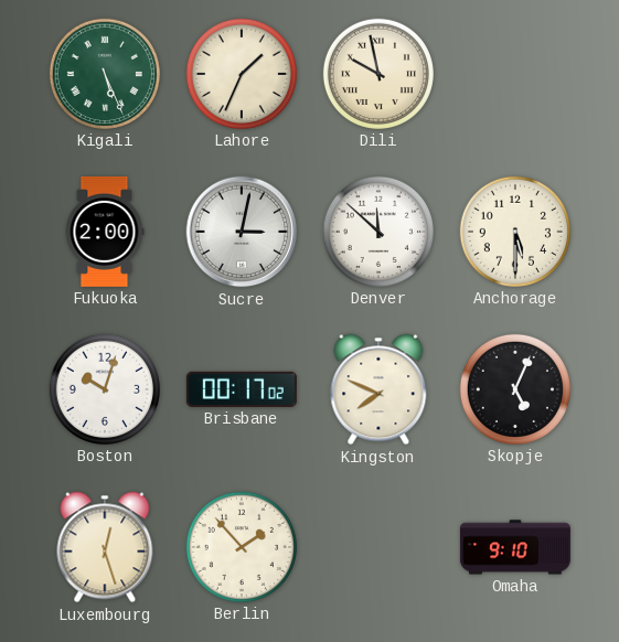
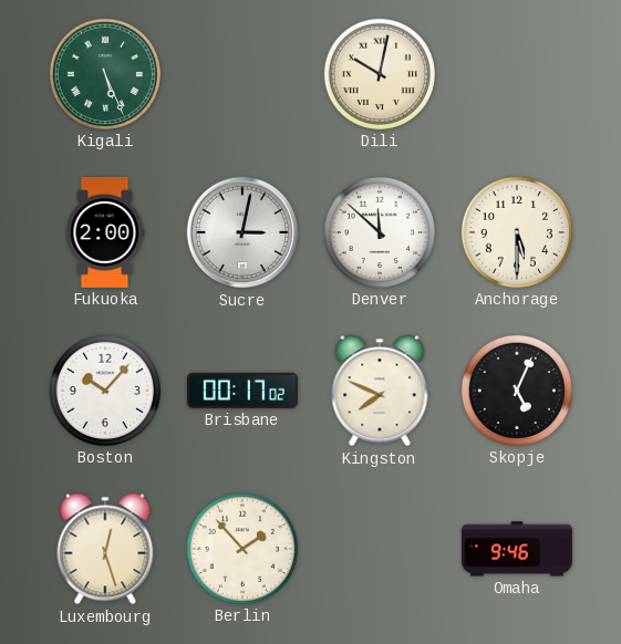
Lahore: 1:34 -> none
Dili: 9:58 -> 10:02
Boston: 10:03 -> 10:07
Omaha: 9:10 -> 9:46
